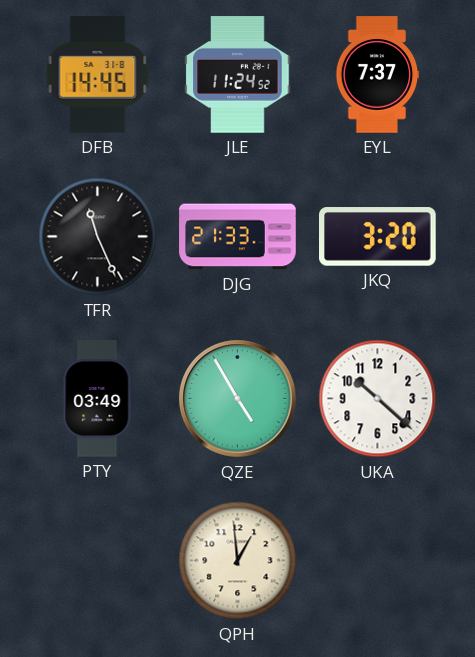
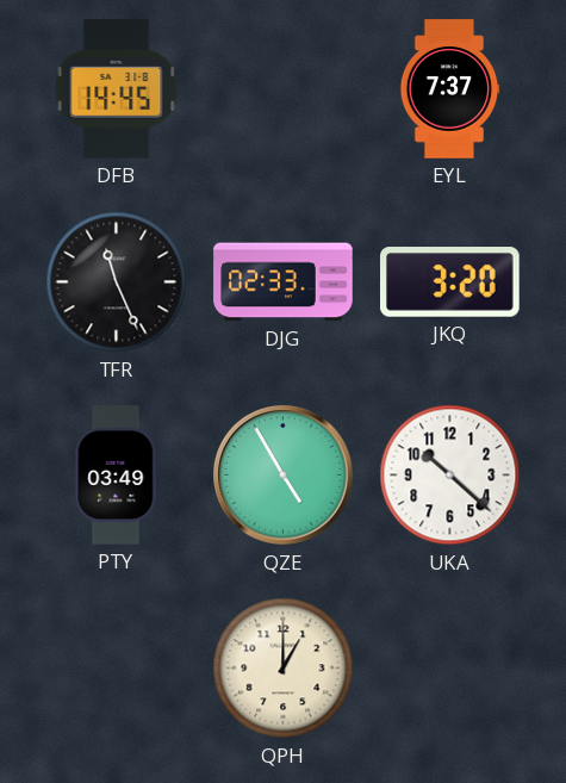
JLE: 11:24 -> none
DJG: 21:33 -> 02:33
QPH: 12:59 -> 1:00
